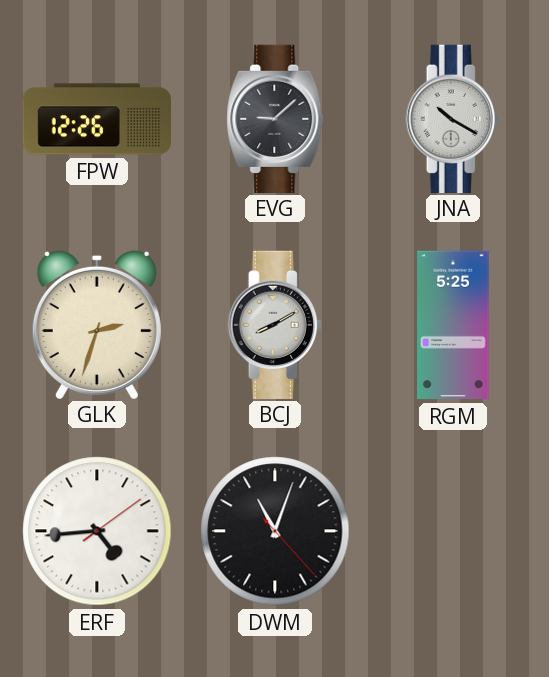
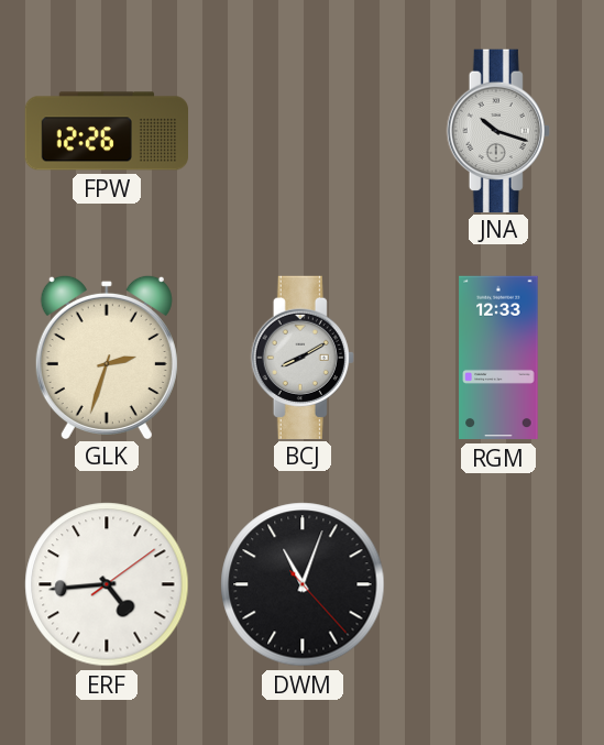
EVG: 9:08 -> none
JNA: 10:20 -> 10:18
RGM: 5:25 -> 12:33
